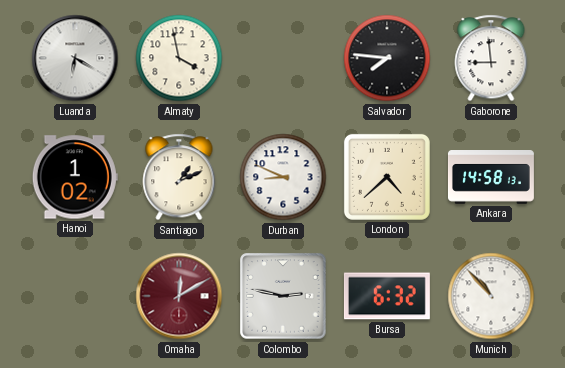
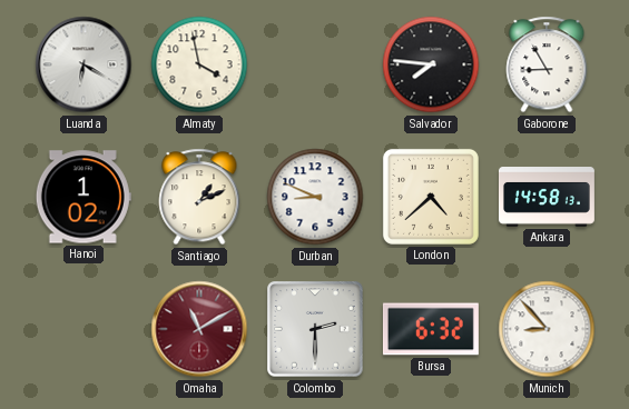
Gaborone: 8:59 -> 8:55
Omaha: 12:10 -> 11:10
Colombo: 2:47 -> 2:30
Munich: 10:53 -> 8:53
